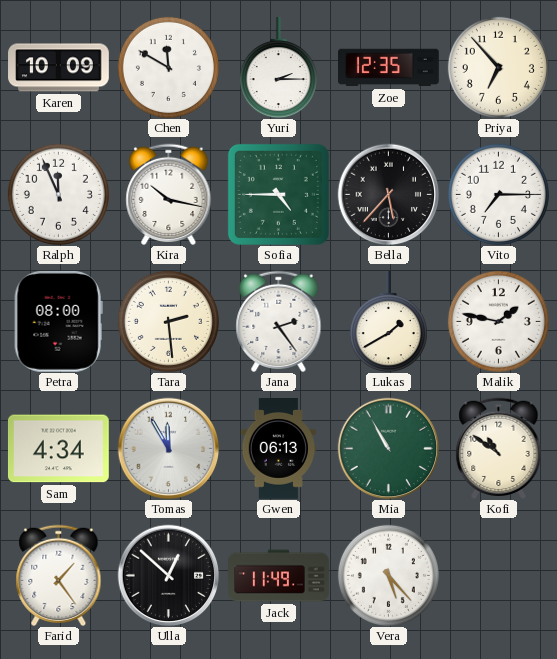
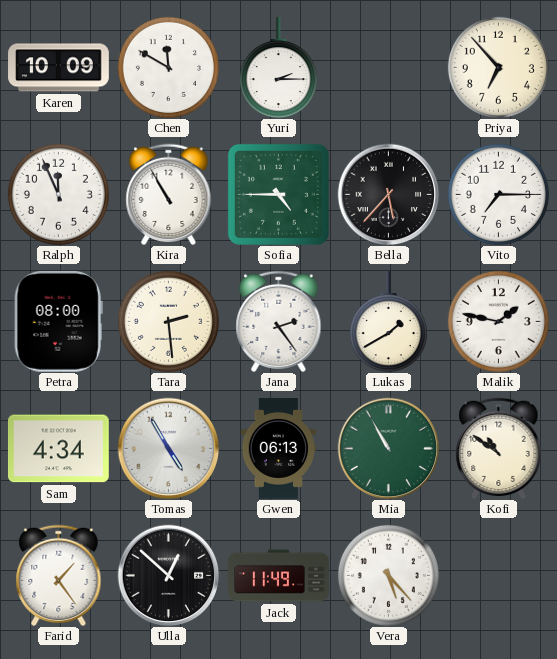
Zoe: 12:35 -> none
Kira: 10:17 -> 10:55
Tomas: 11:55 -> 4:55
